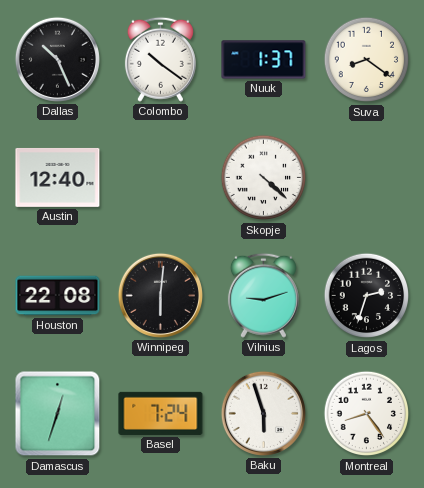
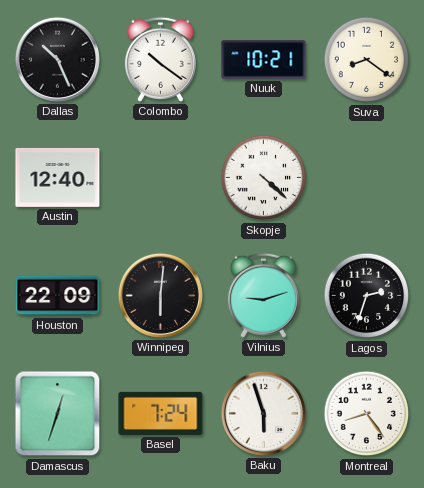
Nuuk: 1:37 -> 10:21
Houston: 22:08 -> 22:09
